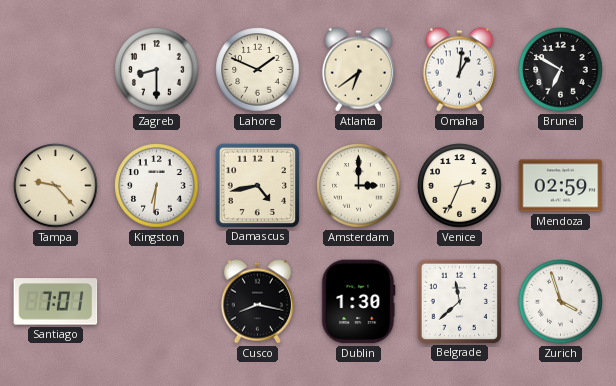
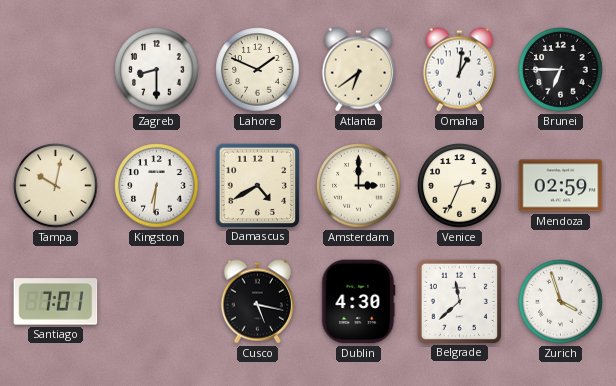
Brunei: 6:50 -> 6:45
Tampa: 9:23 -> 10:02
Damascus: 4:43 -> 4:40
Cusco: 8:17 -> 5:17
Dublin: 1:30 -> 4:30
